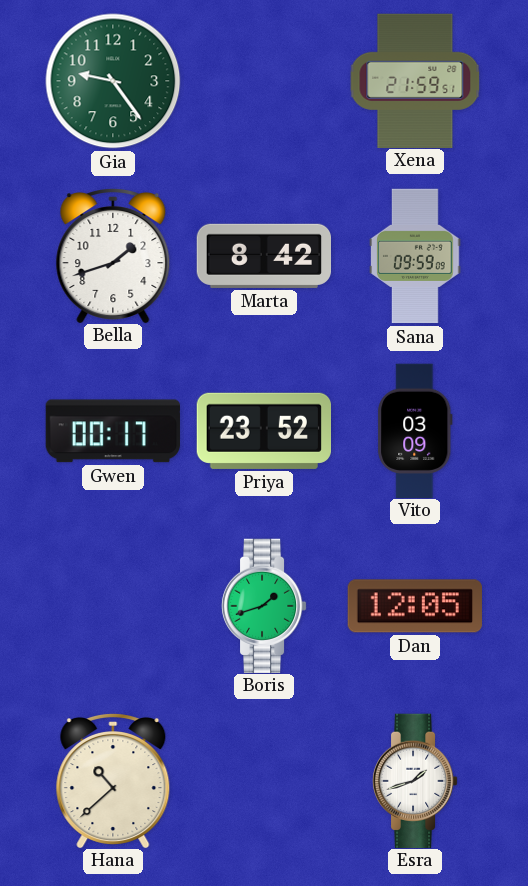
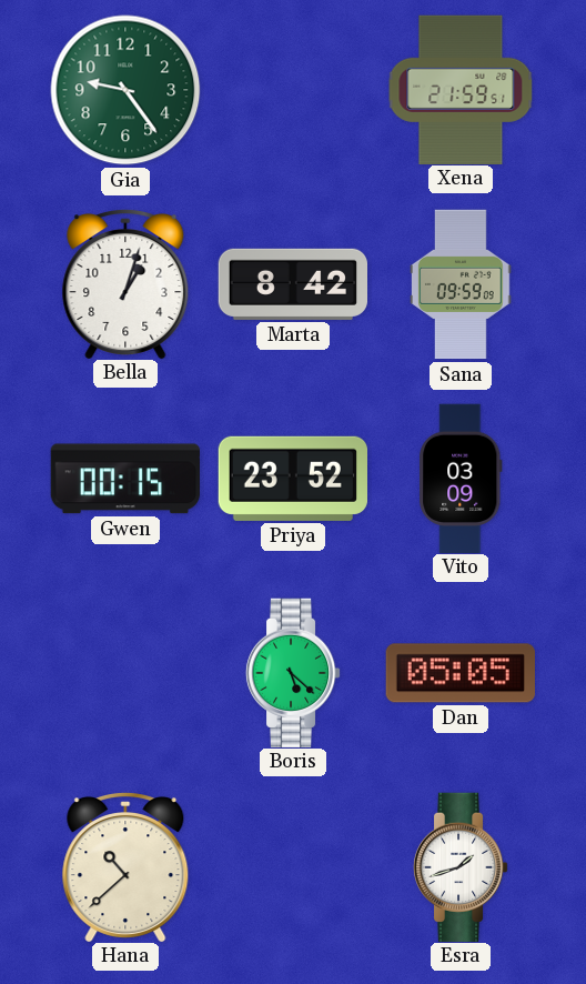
Bella: 1:42 -> 1:03
Gwen: 00:17 -> 00:15
Boris: 1:42 -> 5:22
Dan: 12:05 -> 05:05
